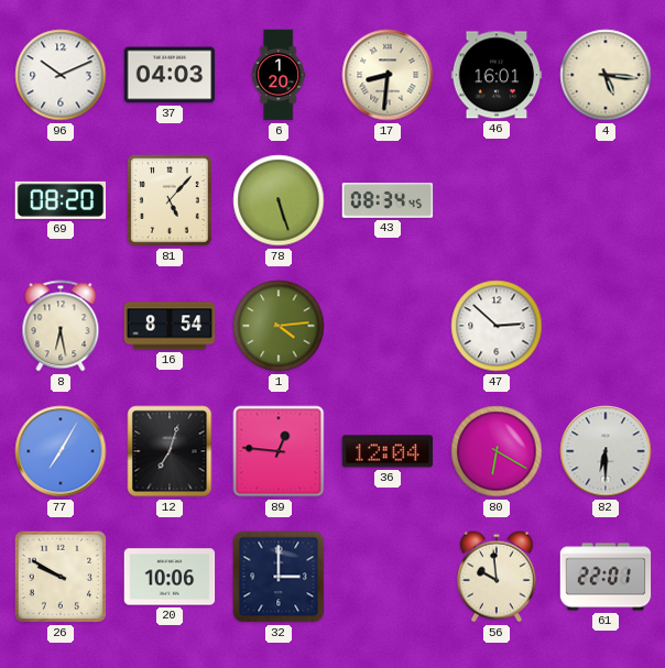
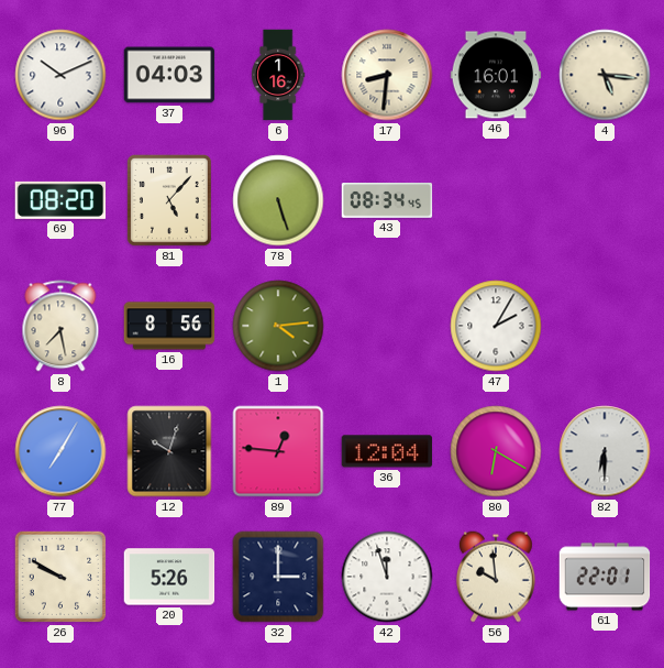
6: 1:20 -> 1:16
8: 6:28 -> 7:28
16: 8:54 -> 8:56
47: 2:52 -> 2:05
12: 7:03 -> 10:03
20: 10:06 -> 5:26
42: none -> 11:57
